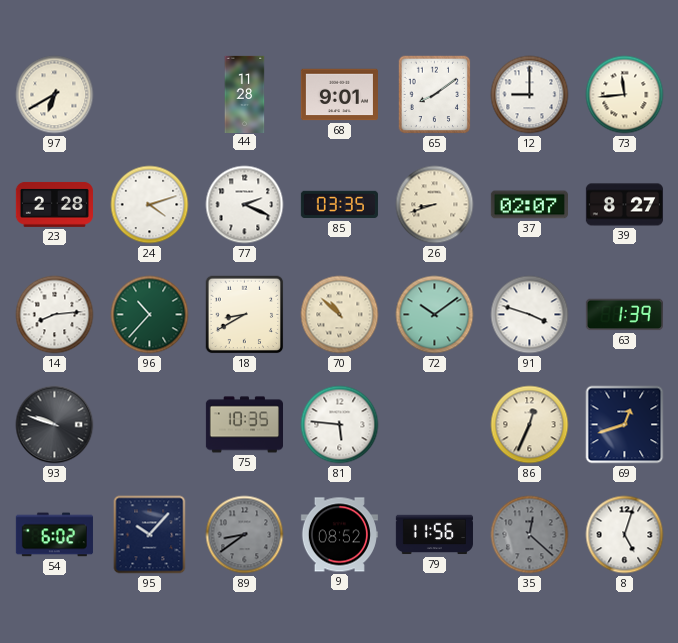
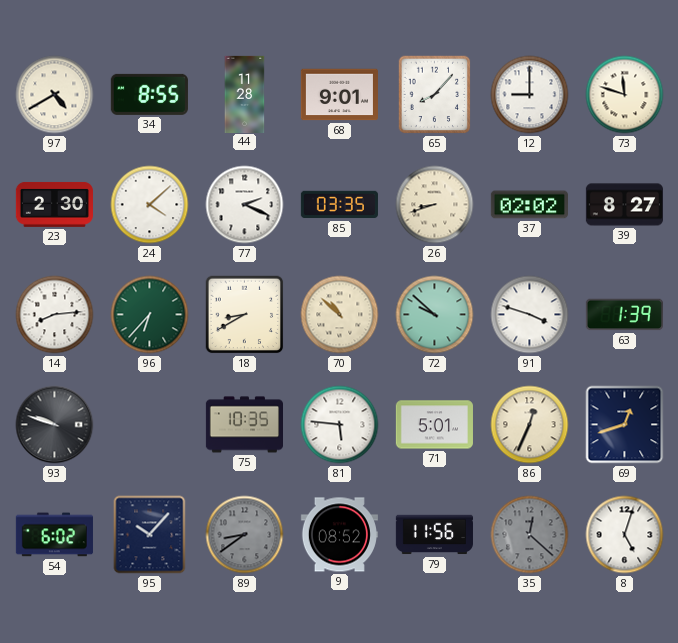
97: 6:40 -> 4:40
34: none -> 8:55
65: 8:09 -> 8:07
73: 11:44 -> 11:48
23: 2:28 -> 2:30
24: 4:12 -> 4:08
37: 02:07 -> 02:02
96: 10:37 -> 6:37
72: 10:09 -> 9:52
71: none -> 5:01
